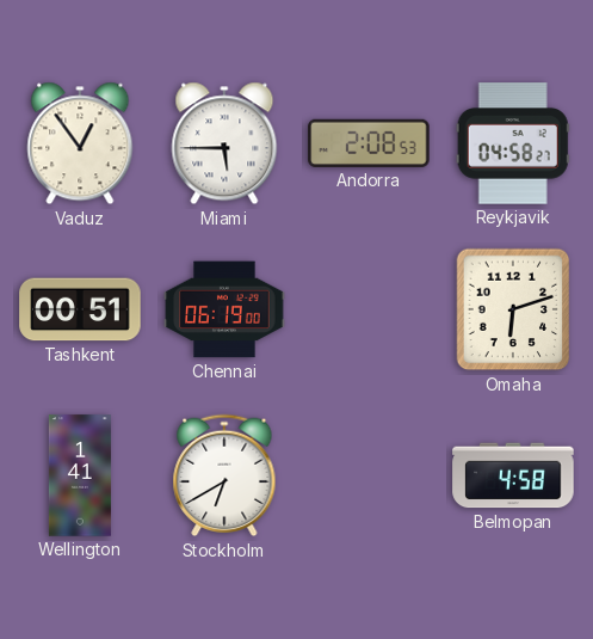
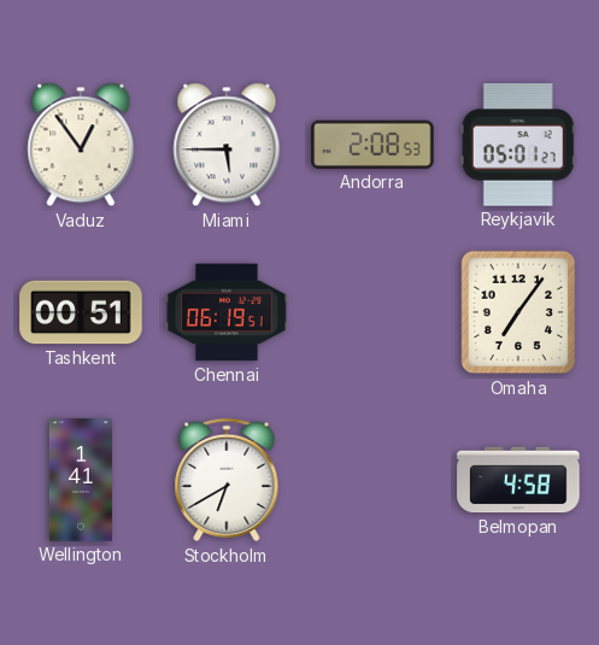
Reykjavik: 04:58 -> 05:01
Chennai: 06:19:00 -> 06:19:51
Omaha: 6:12 -> 7:06
